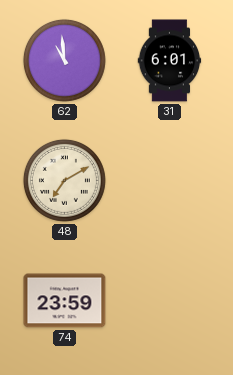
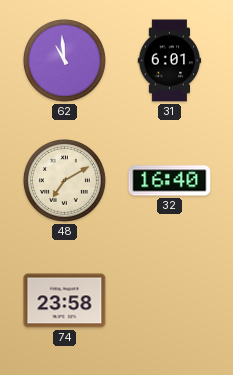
32: none -> 16:40
74: 23:59 -> 23:58
